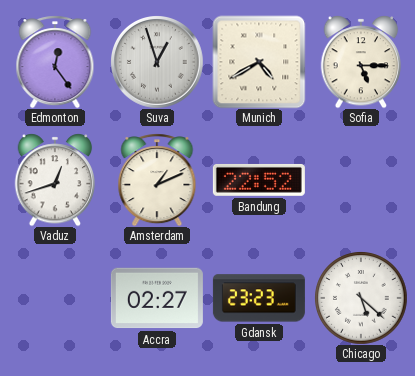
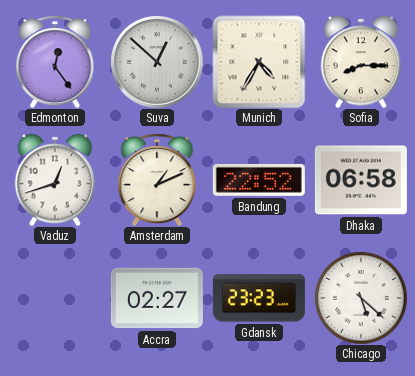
Suva: 12:57 -> 12:52
Munich: 4:40 -> 4:35
Sofia: 5:15 -> 8:15
Dhaka: none -> 06:58
